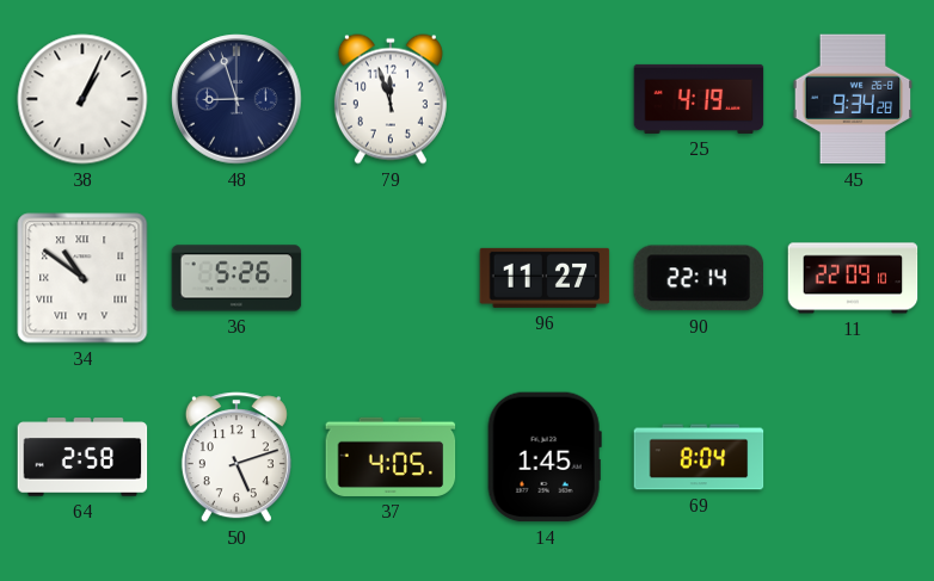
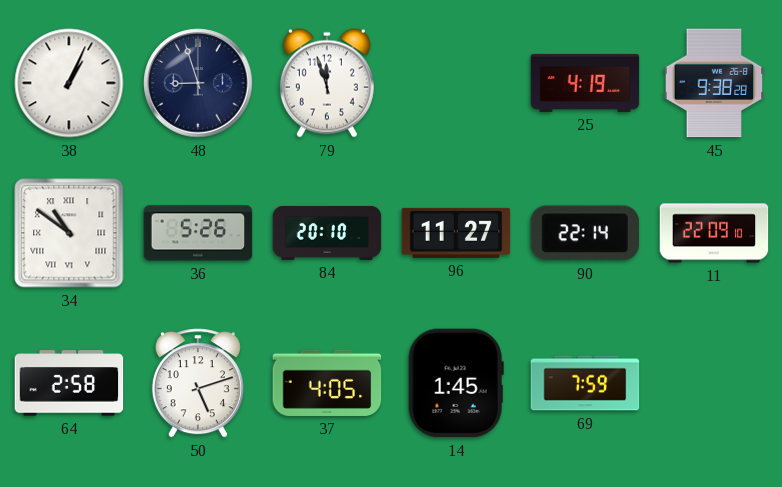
45: 9:34 -> 9:38
84: none -> 20:10
69: 8:04 -> 7:59
